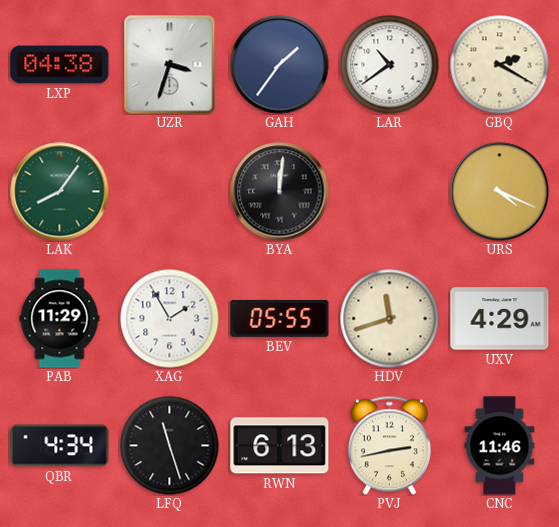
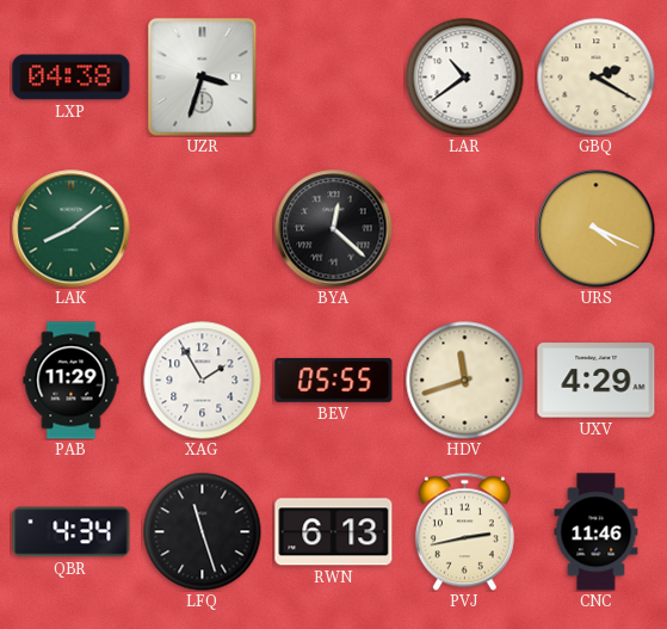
GAH: 1:36 -> none
LAK: 8:06 -> 8:09
BYA: 12:01 -> 12:22
